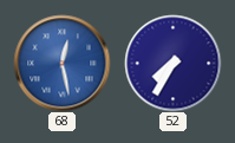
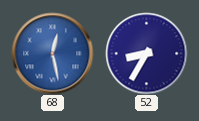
52: 7:35 -> 8:35
